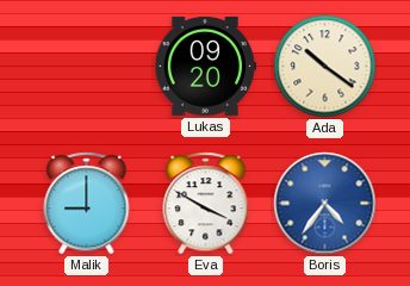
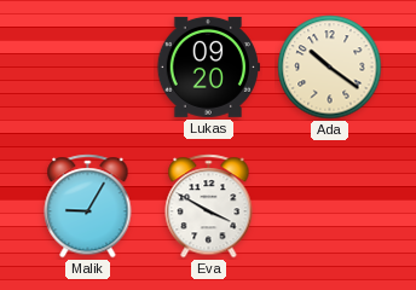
Malik: 9:00 -> 9:05
Boris: 4:36 -> none
